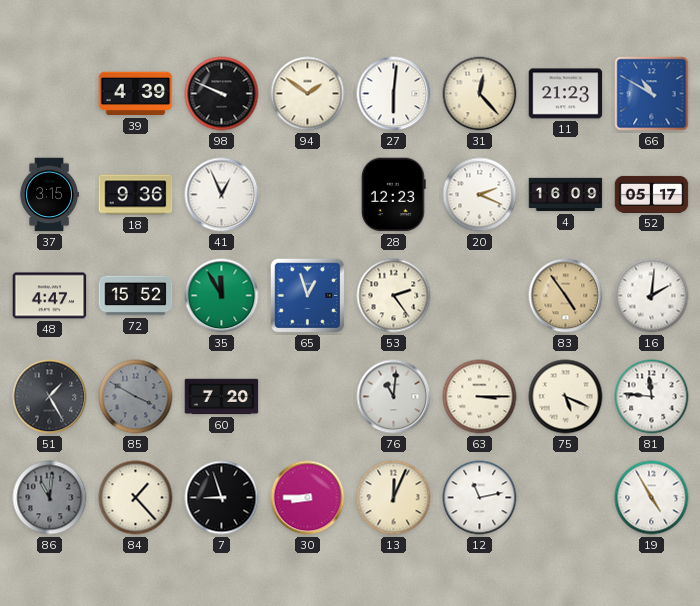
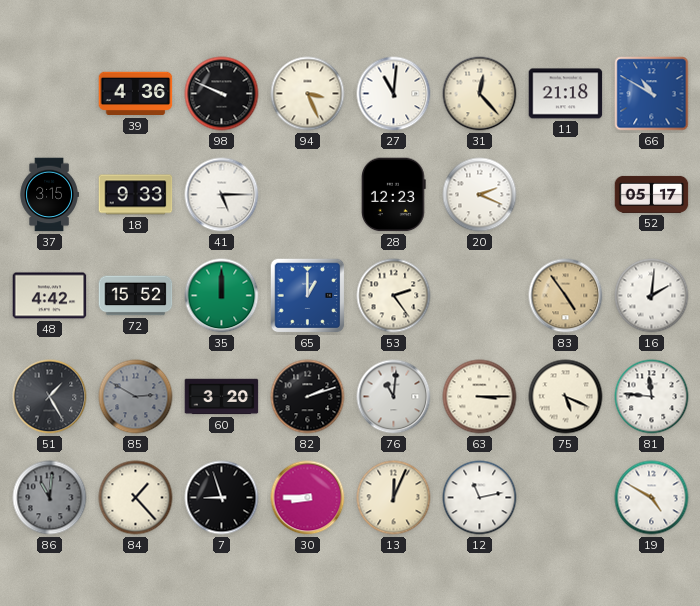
39: 4:39 -> 4:36
94: 1:51 -> 3:26
27: 6:01 -> 11:01
11: 21:23 -> 21:18
18: 9:36 -> 9:33
41: 12:56 -> 5:15
4: 16:09 -> none
48: 4:47 -> 4:42
35: 11:55 -> 12:00
65: 12:57 -> 1:00
85: 3:50 -> 2:50
60: 7:20 -> 3:20
82: none -> 2:12
19: 4:55 -> 4:50
